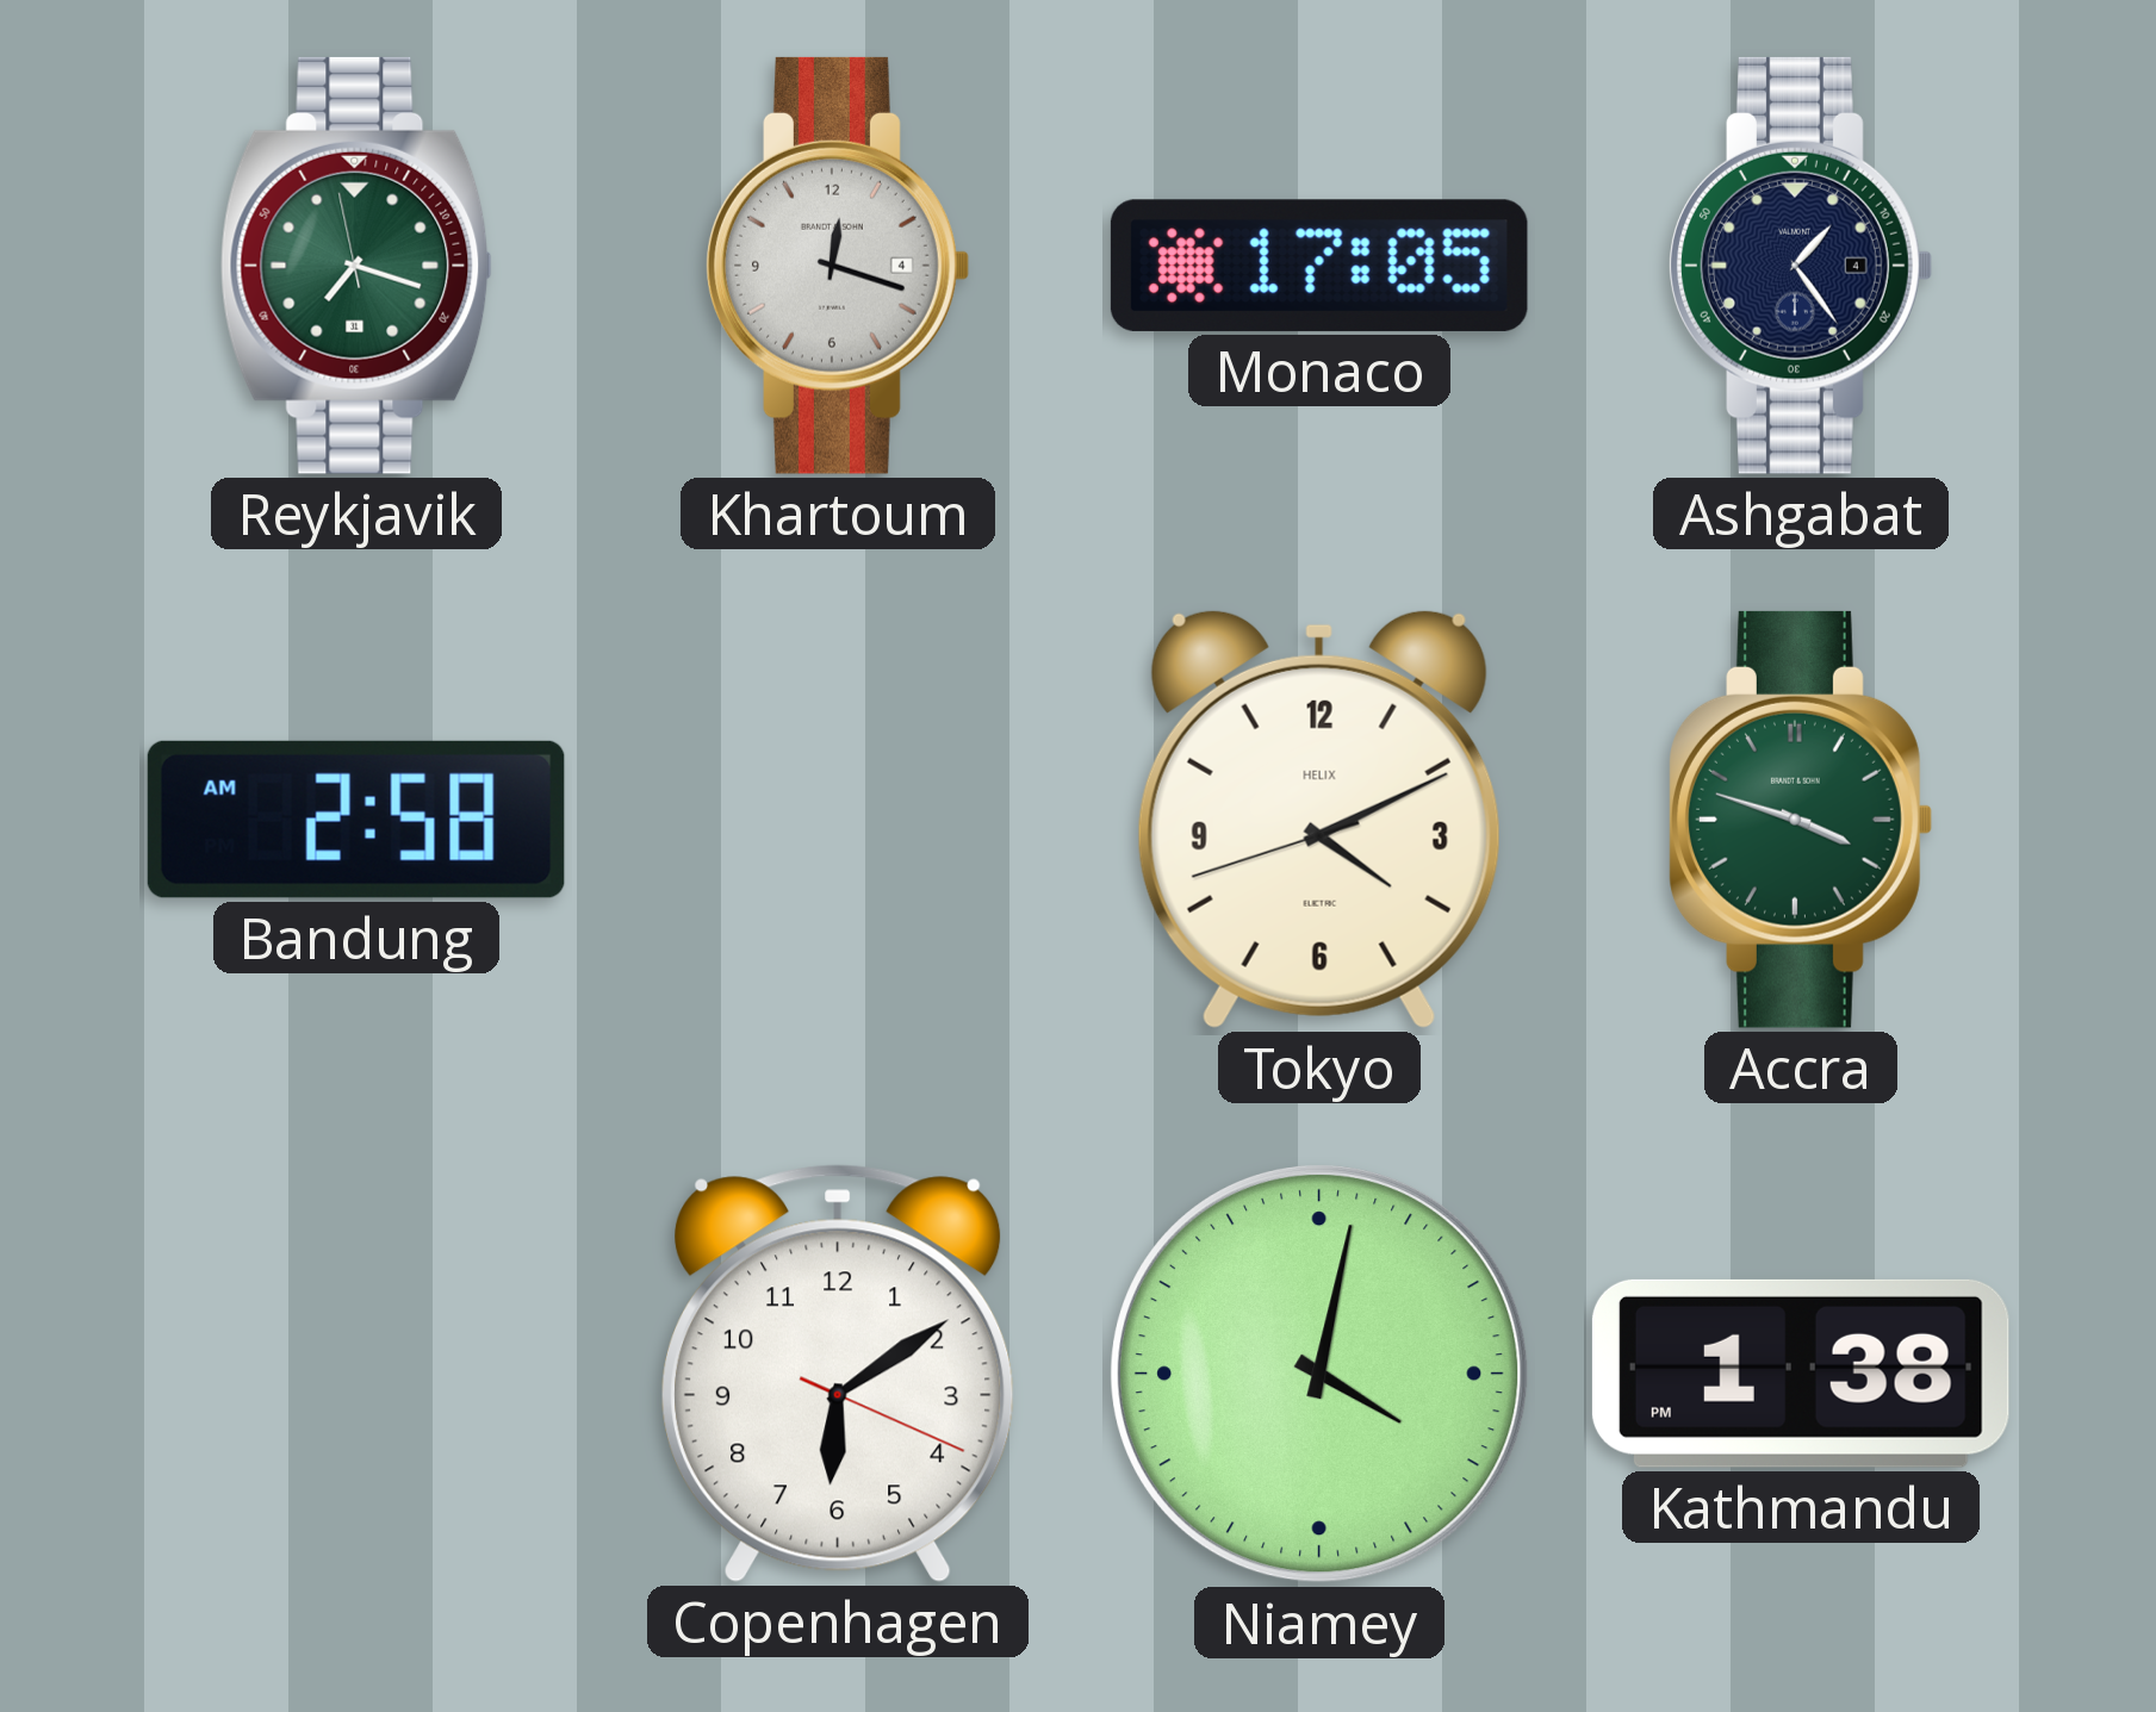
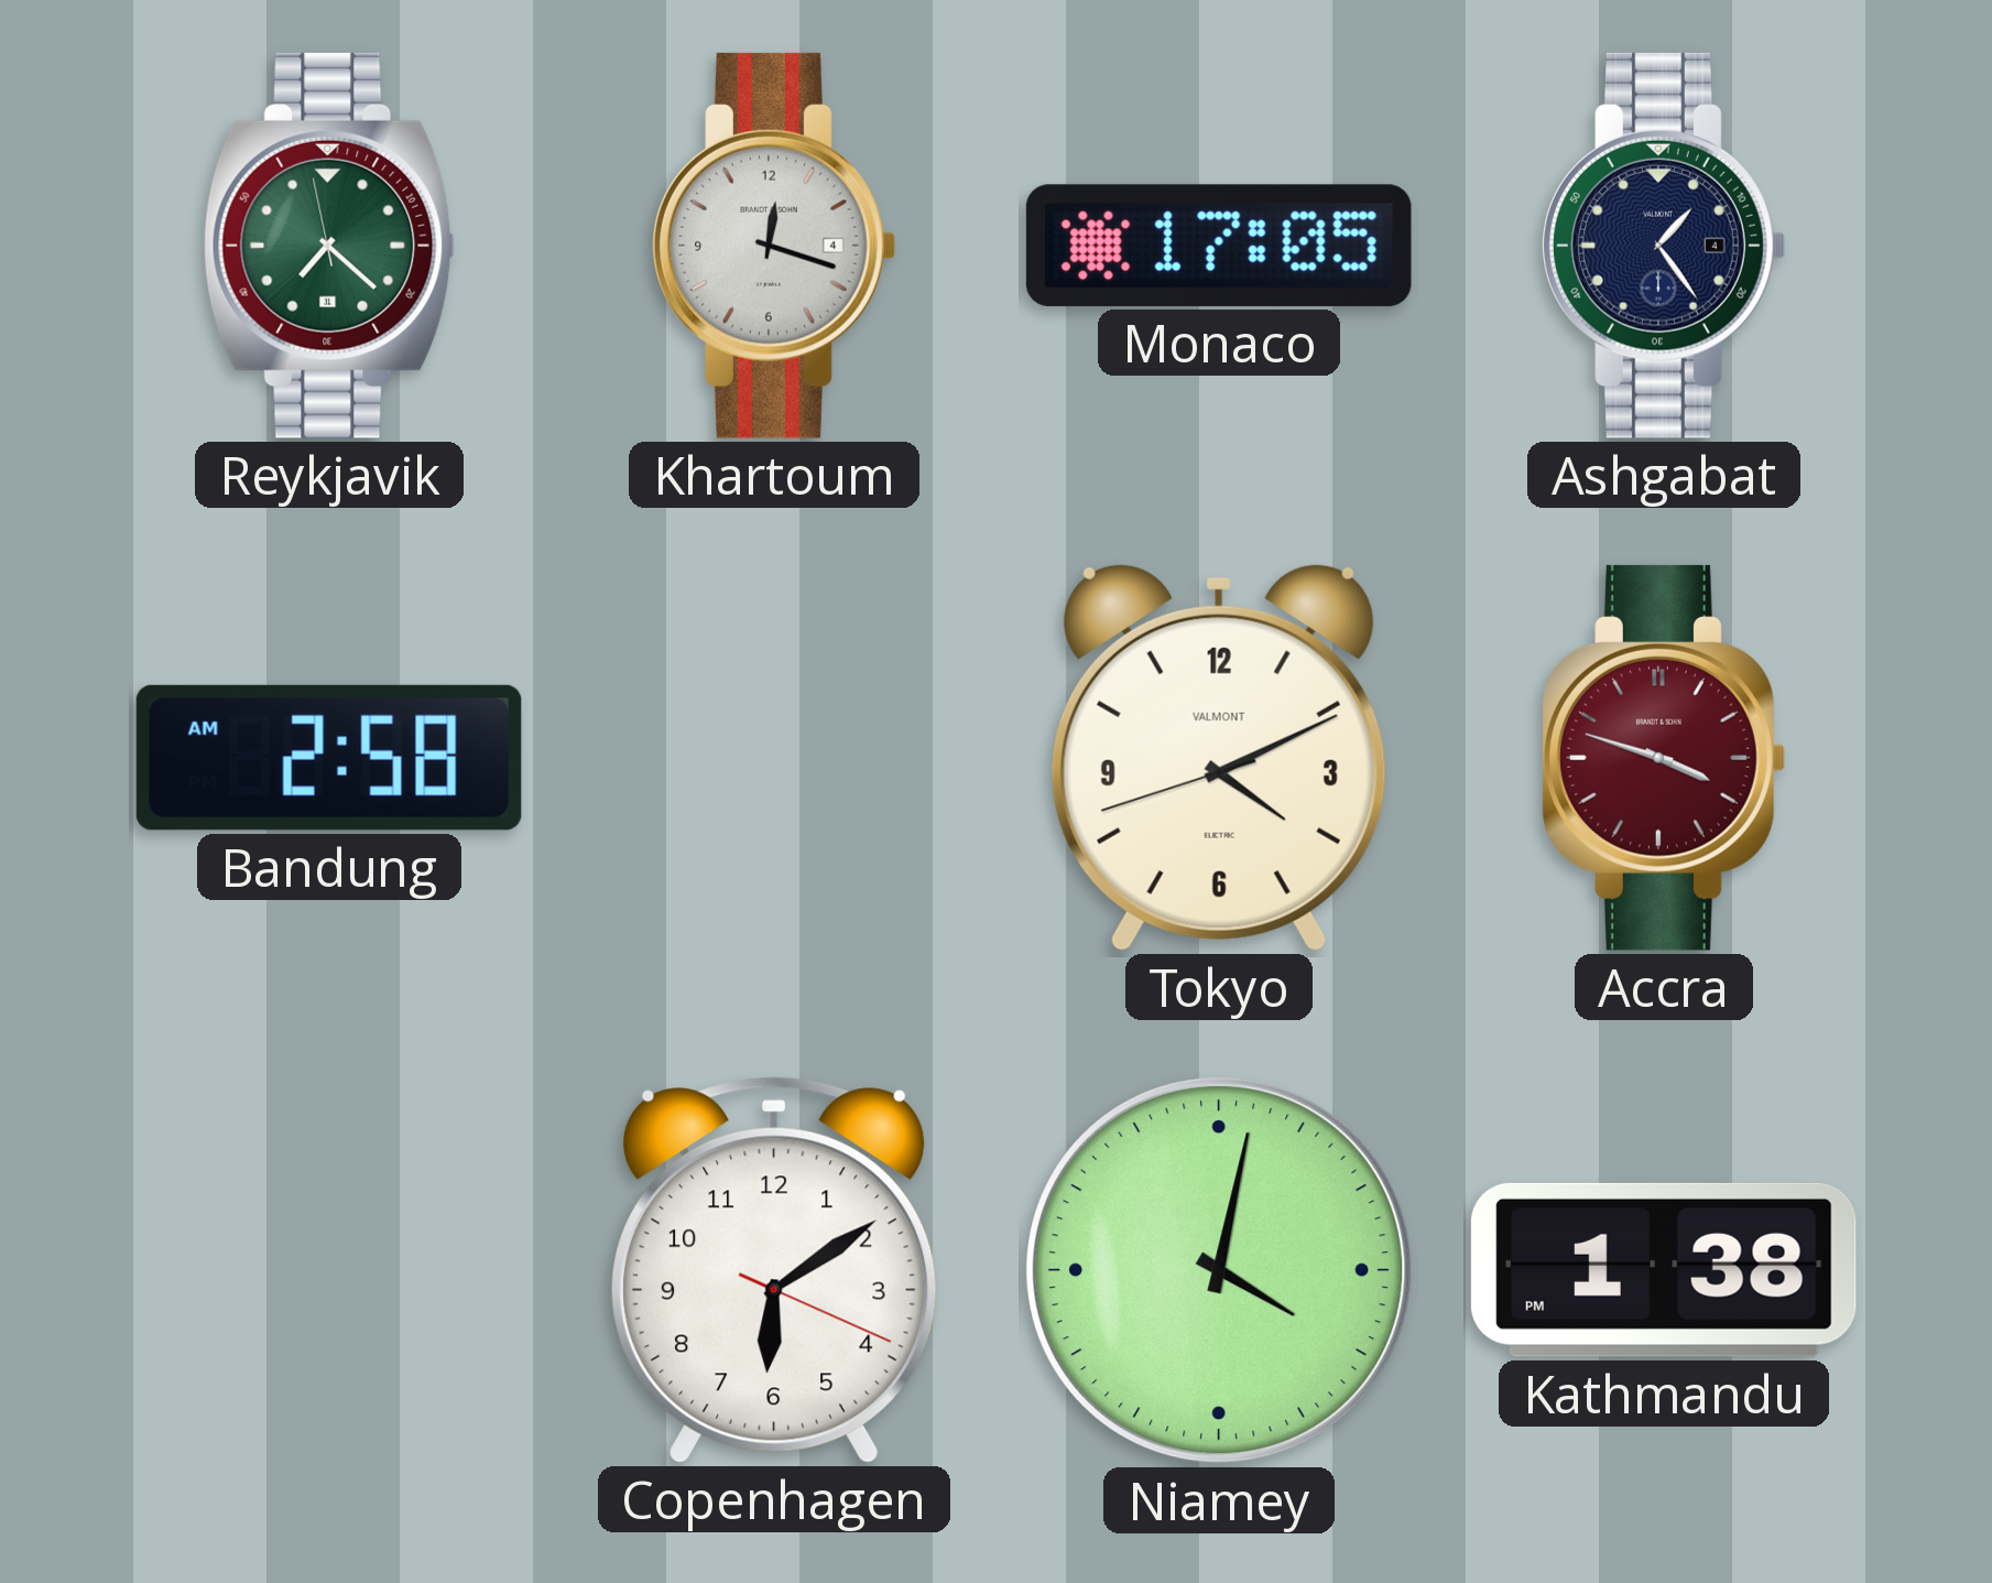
Reykjavik: 7:17 -> 7:21
Tokyo brand: HELIX -> VALMONT
Accra dial: green -> burgundy
